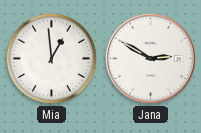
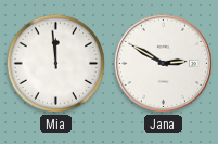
Mia: 12:59 -> 11:59
